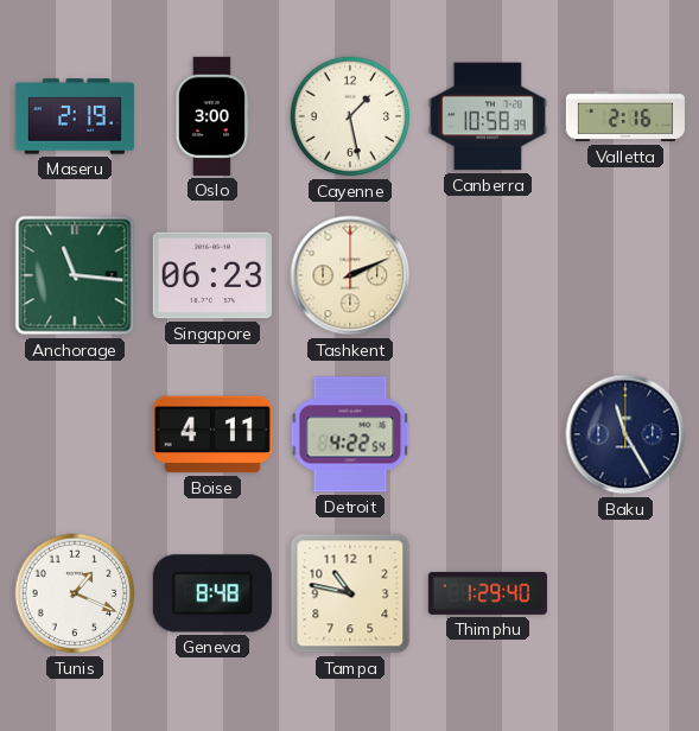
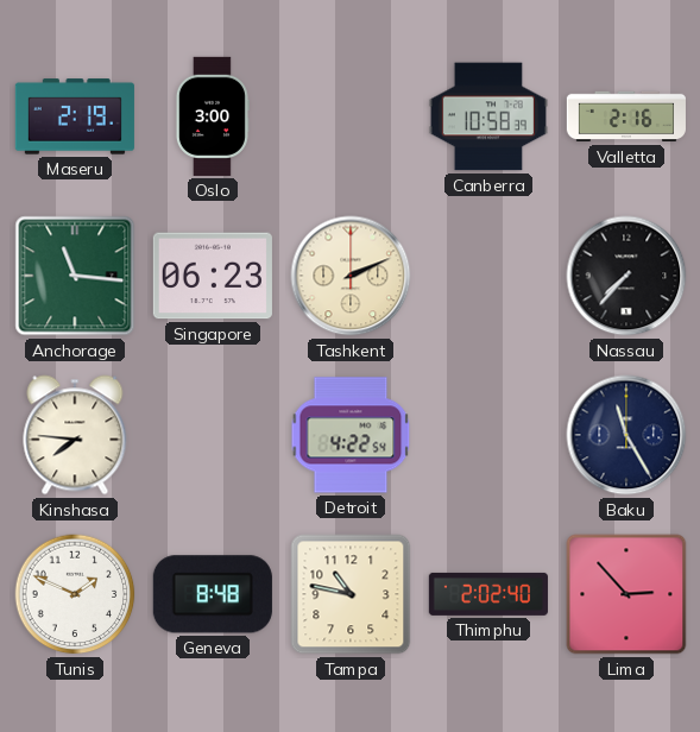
Cayenne: 1:28 -> none
Nassau: none -> 7:37
Kinshasa: none -> 7:46
Boise: 4:11 -> none
Tunis: 1:19 -> 1:49
Thimphu: 1:29 -> 2:02
Lima: none -> 2:53
